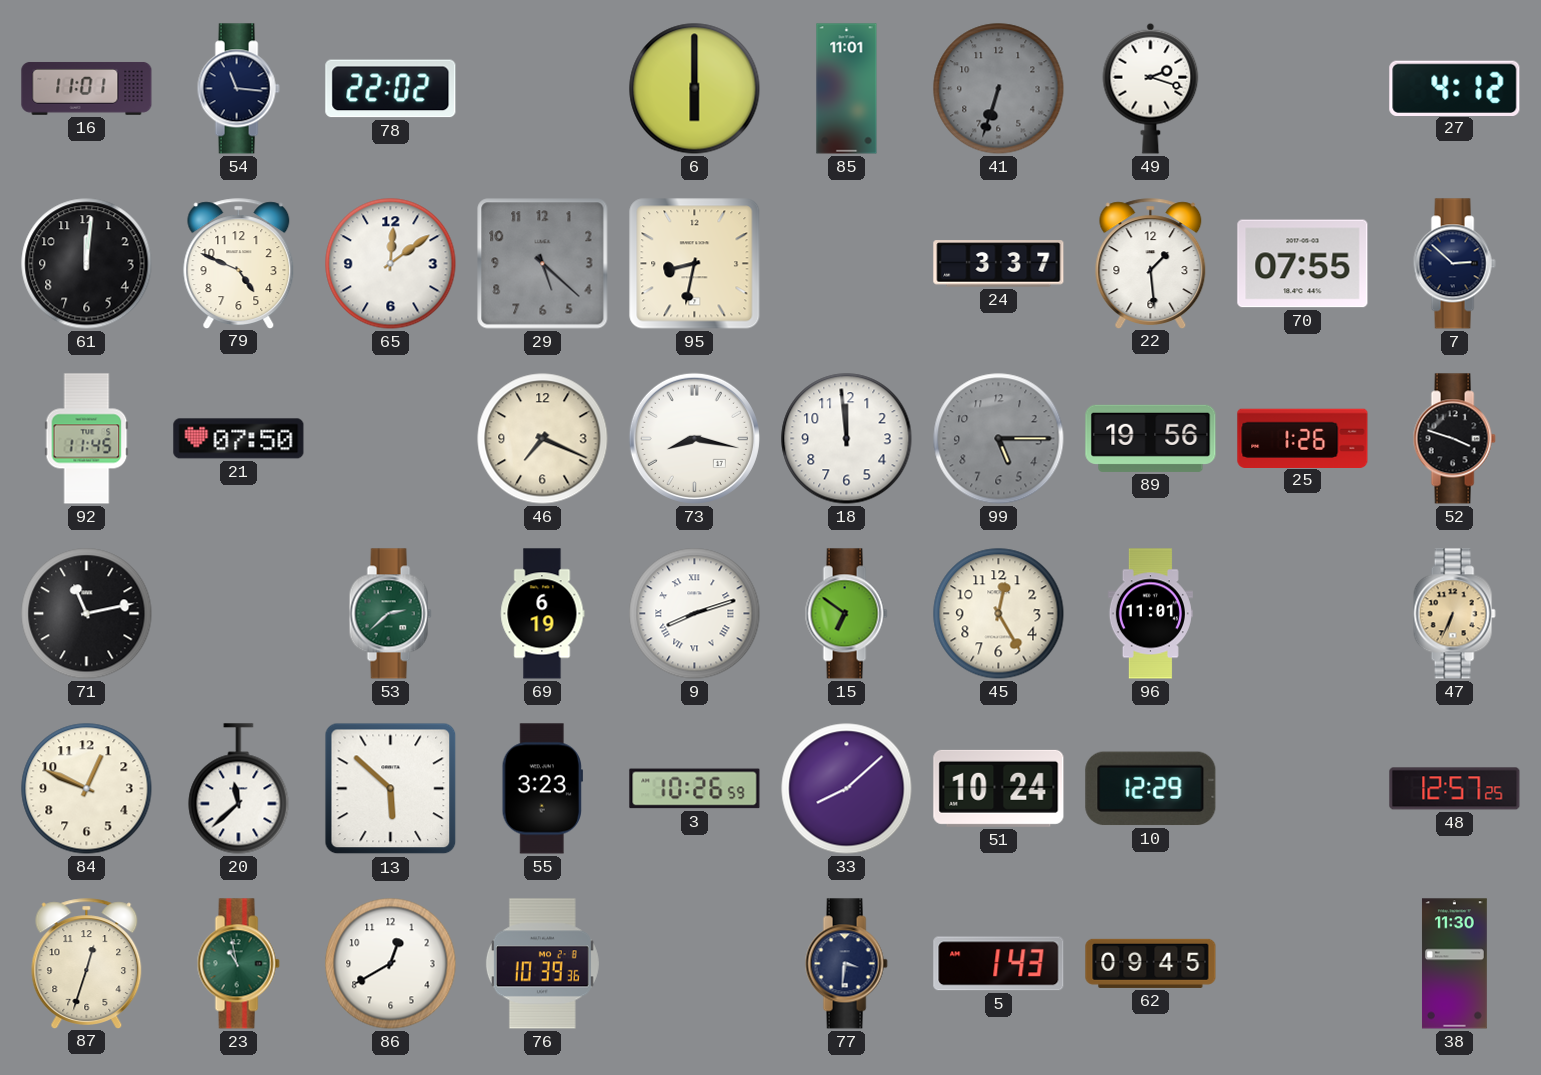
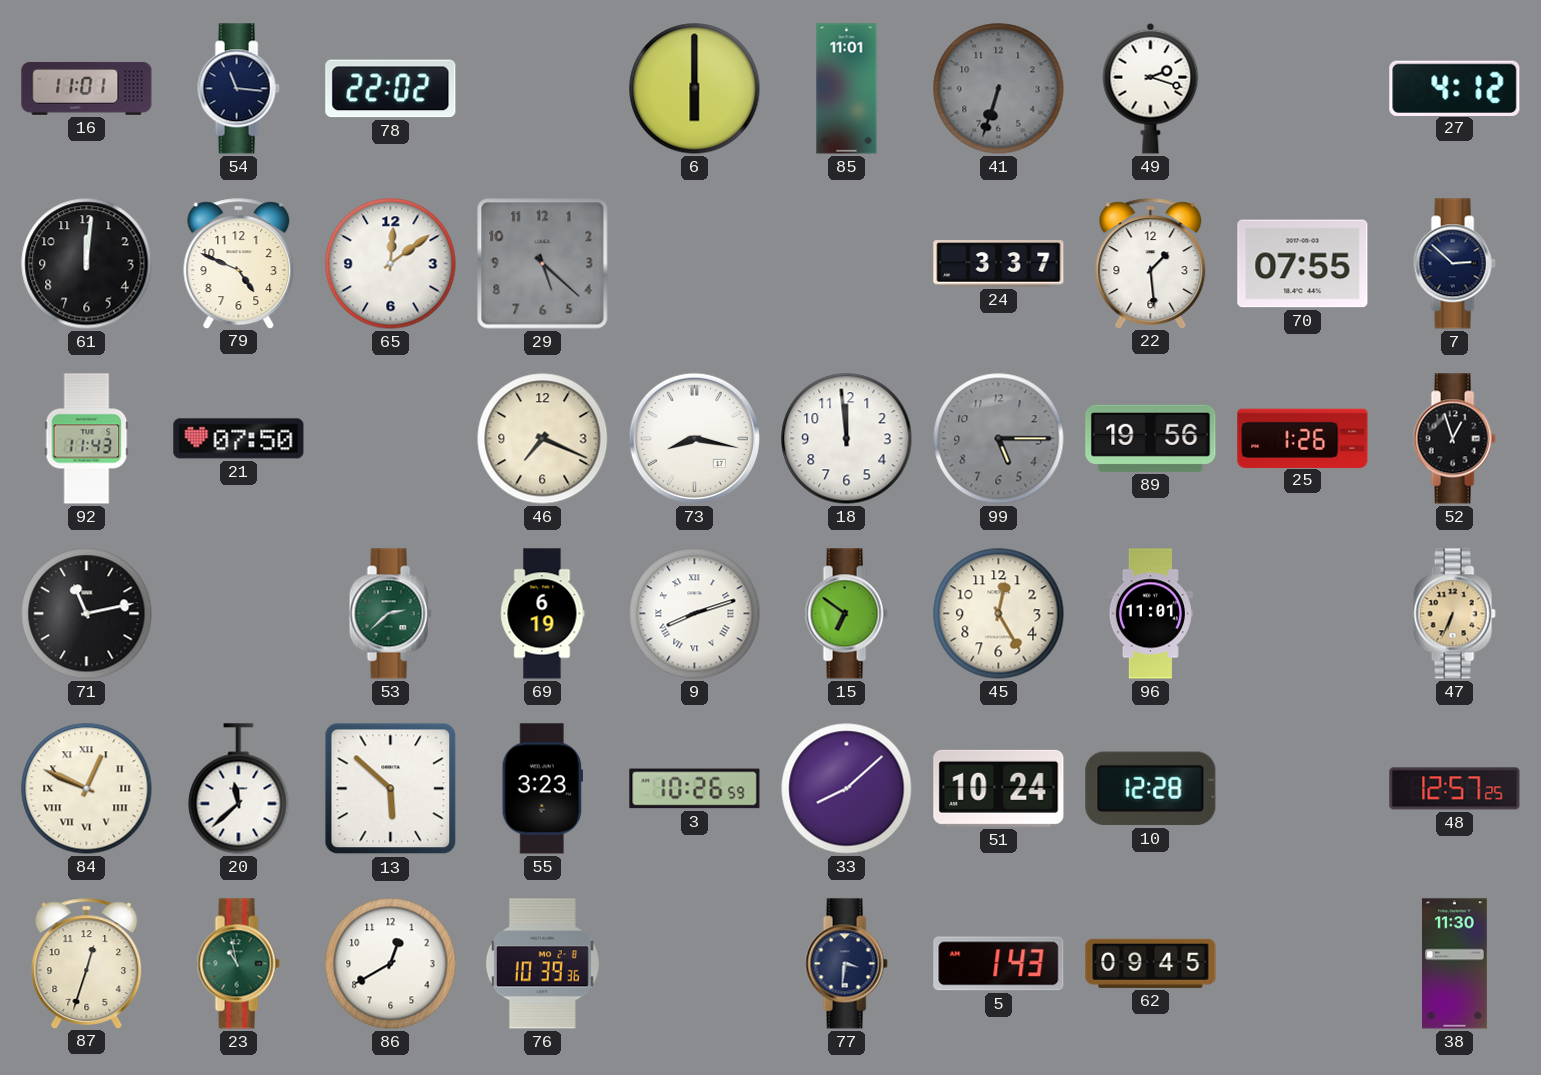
95: 8:32 -> none
92: 11:45 -> 11:43
52: 3:48 -> 12:57
84 numerals: Arabic -> Roman
10: 12:29 -> 12:28
